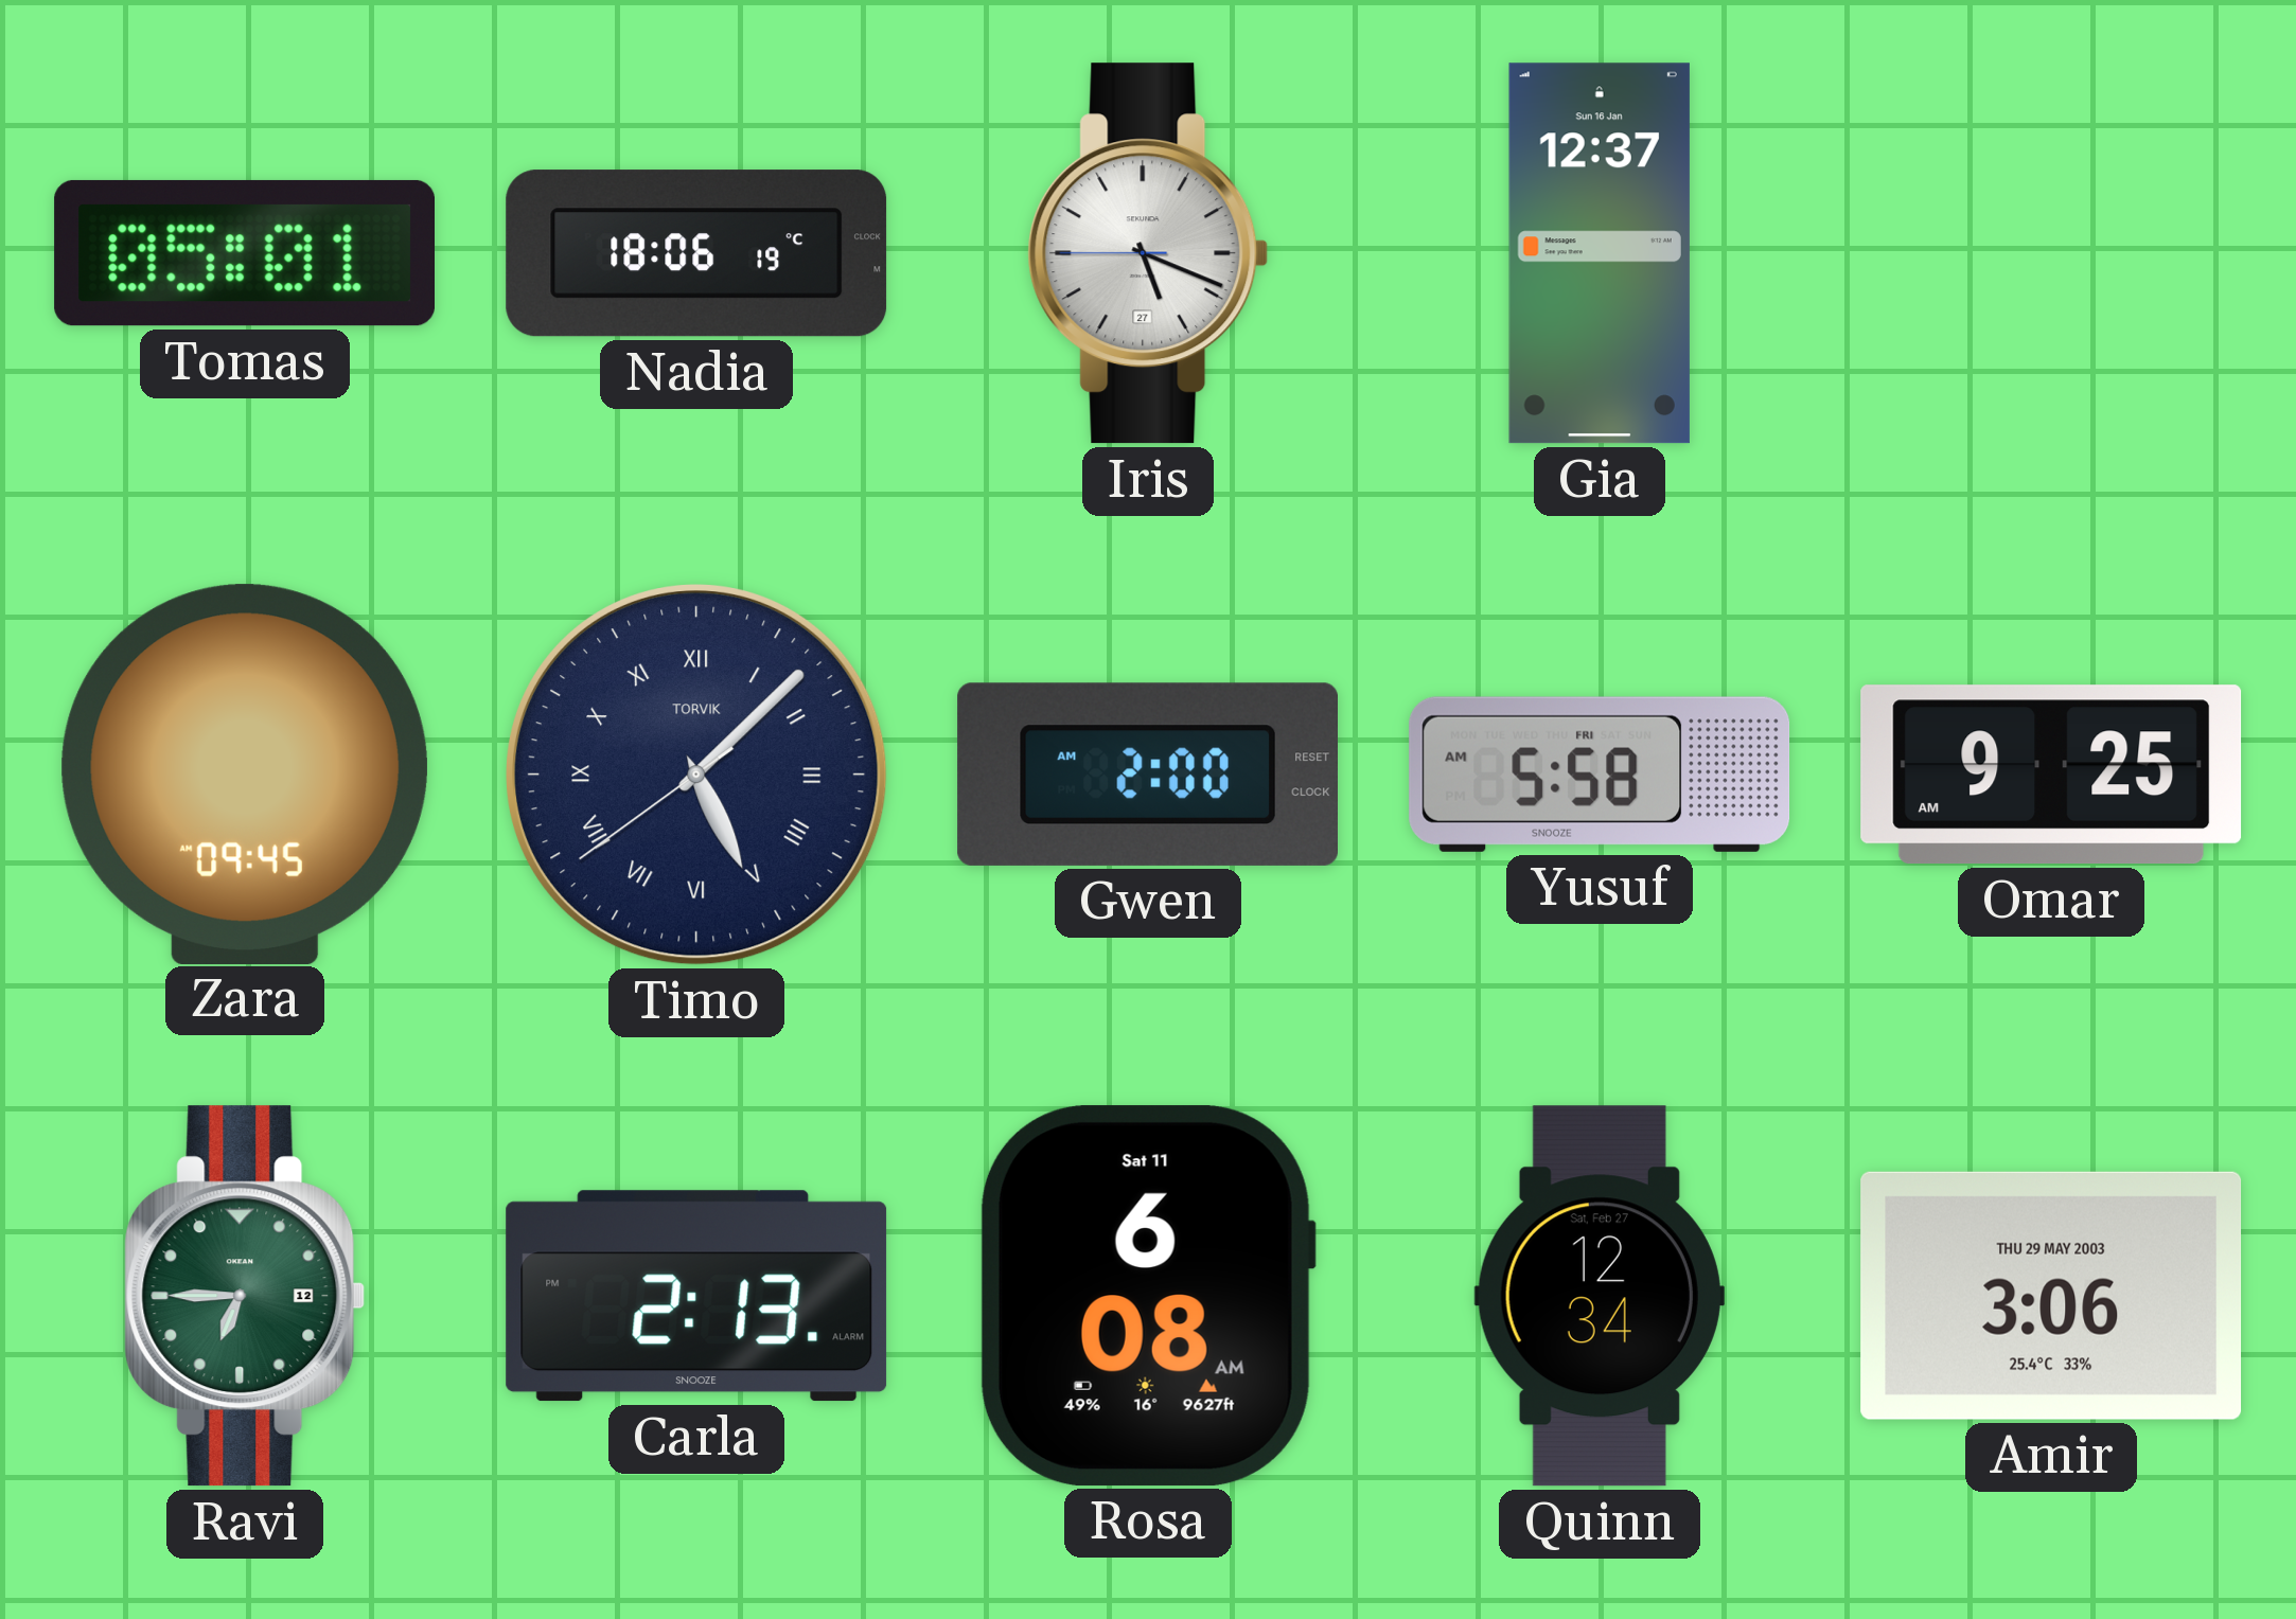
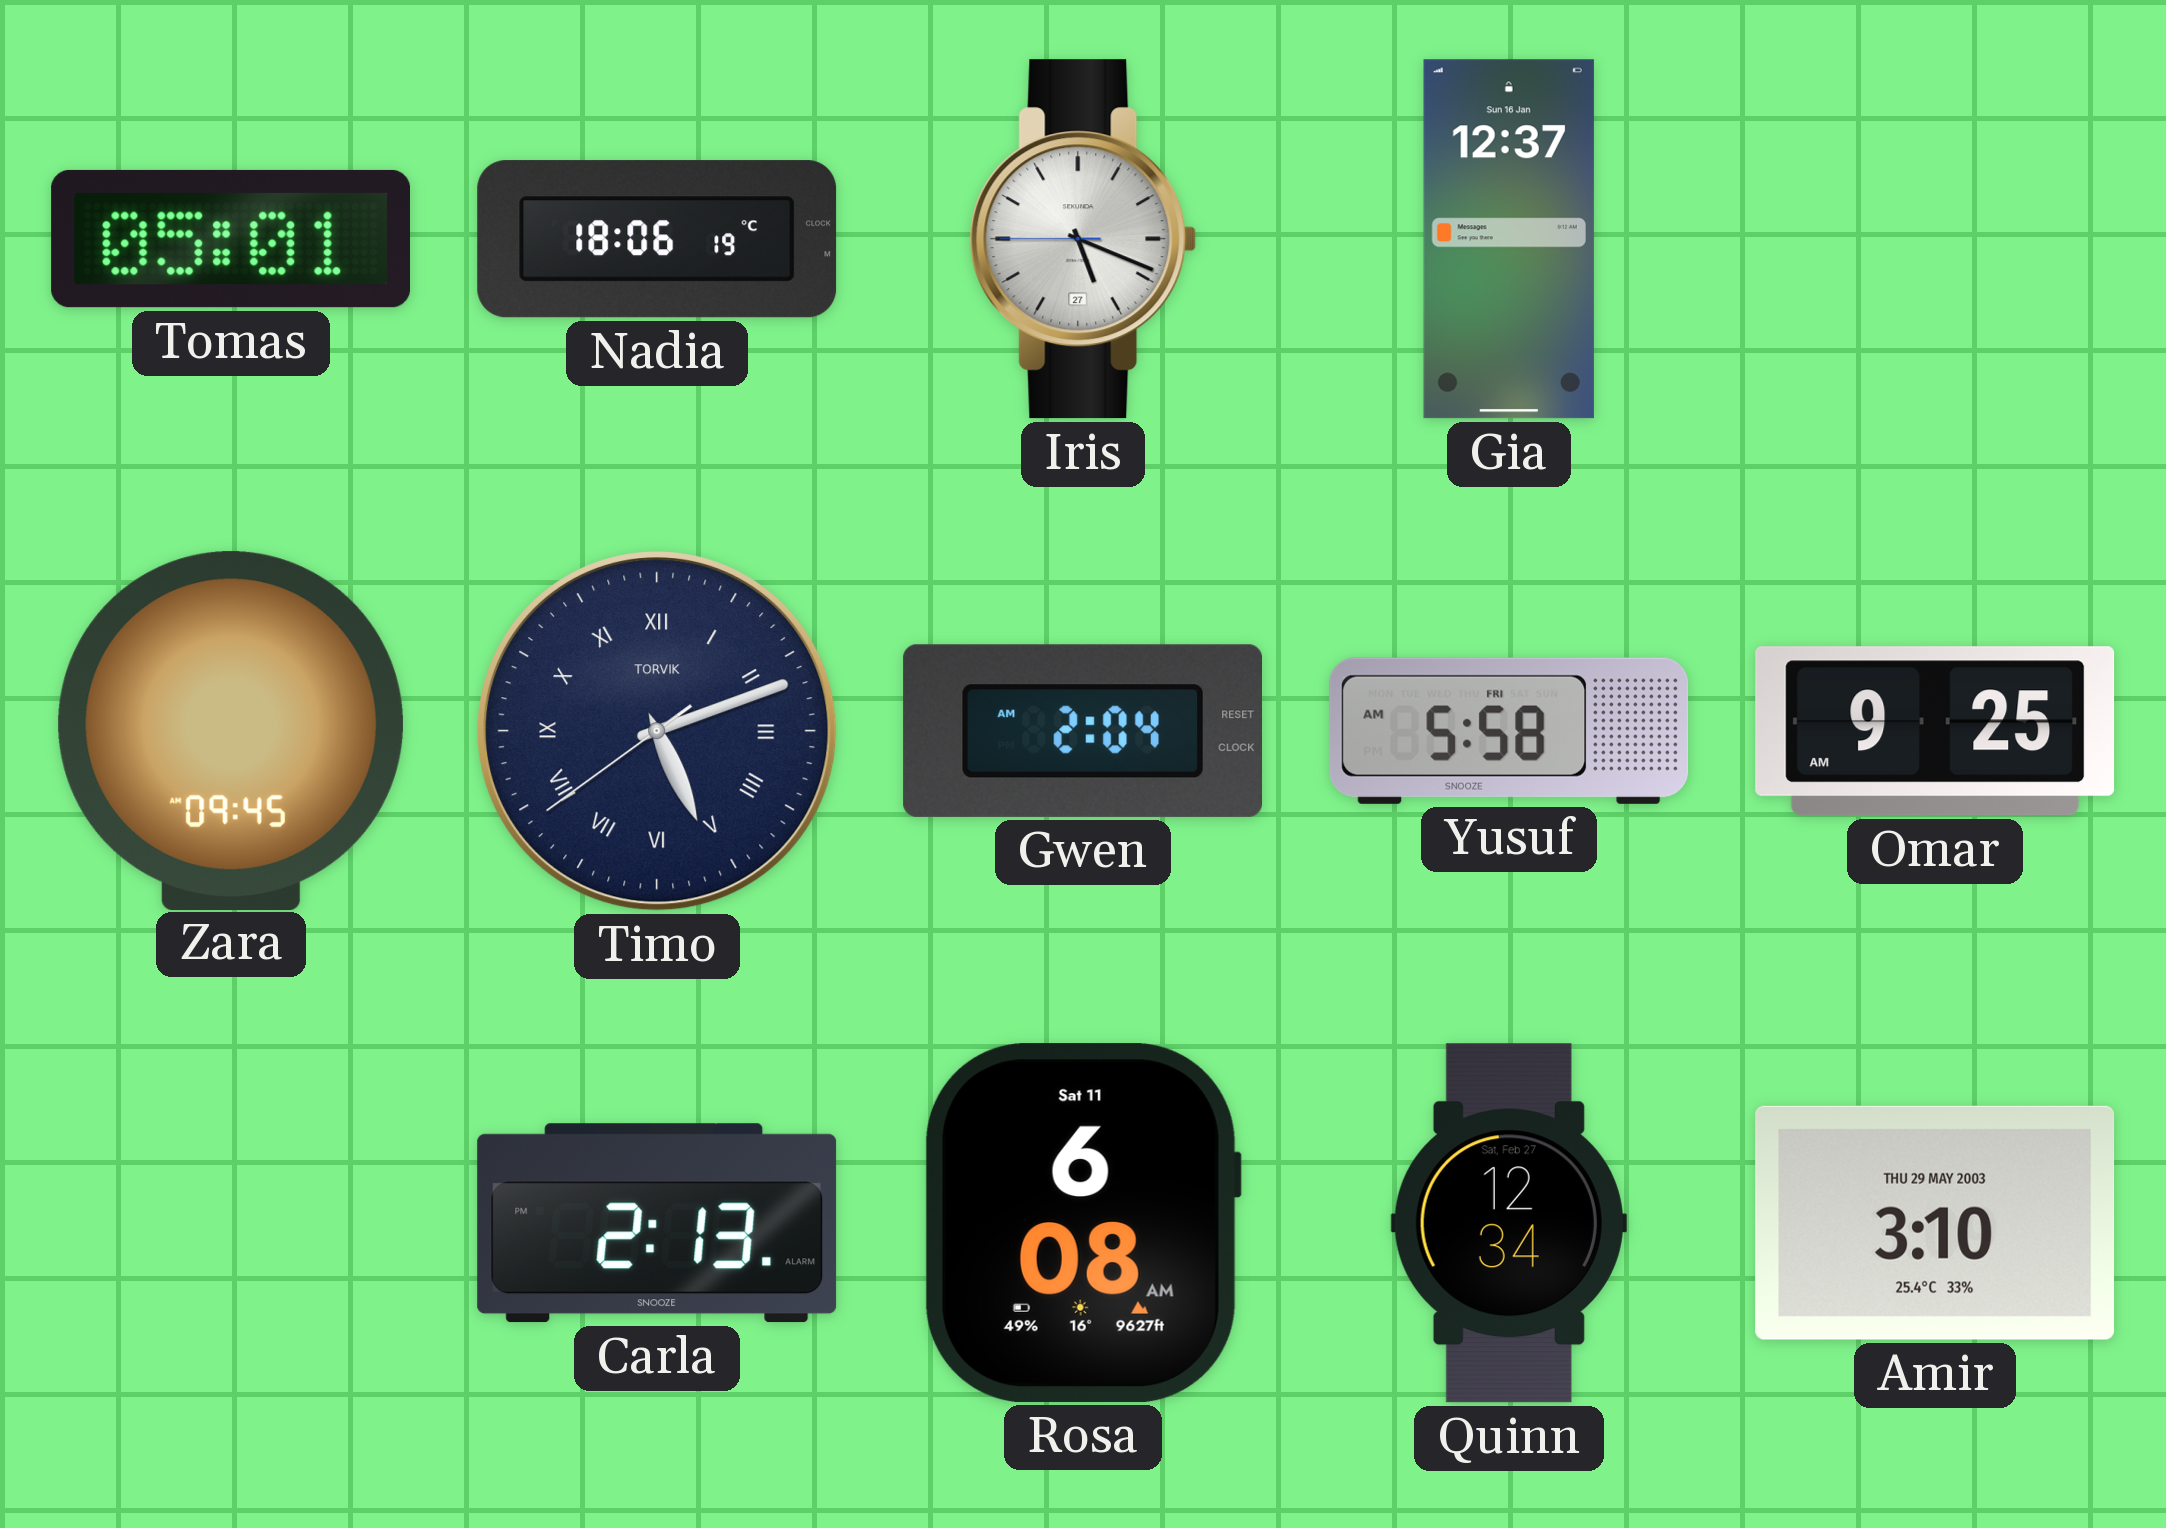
Timo: 5:07 -> 5:11
Gwen: 2:00 -> 2:04
Ravi: 6:45 -> none
Amir: 3:06 -> 3:10
